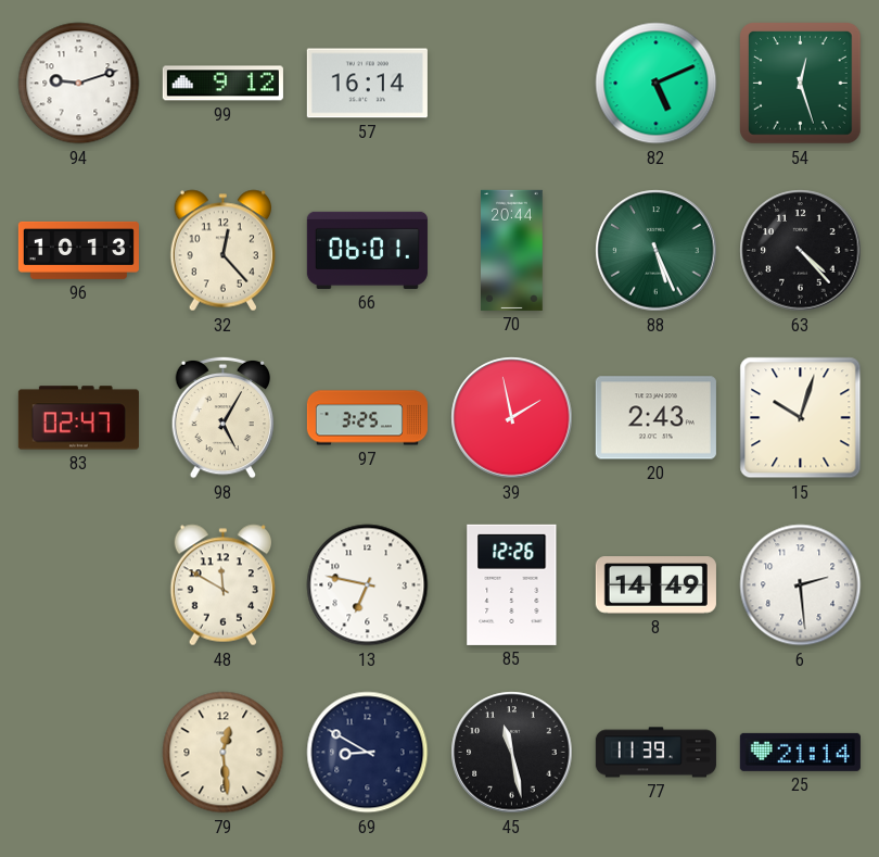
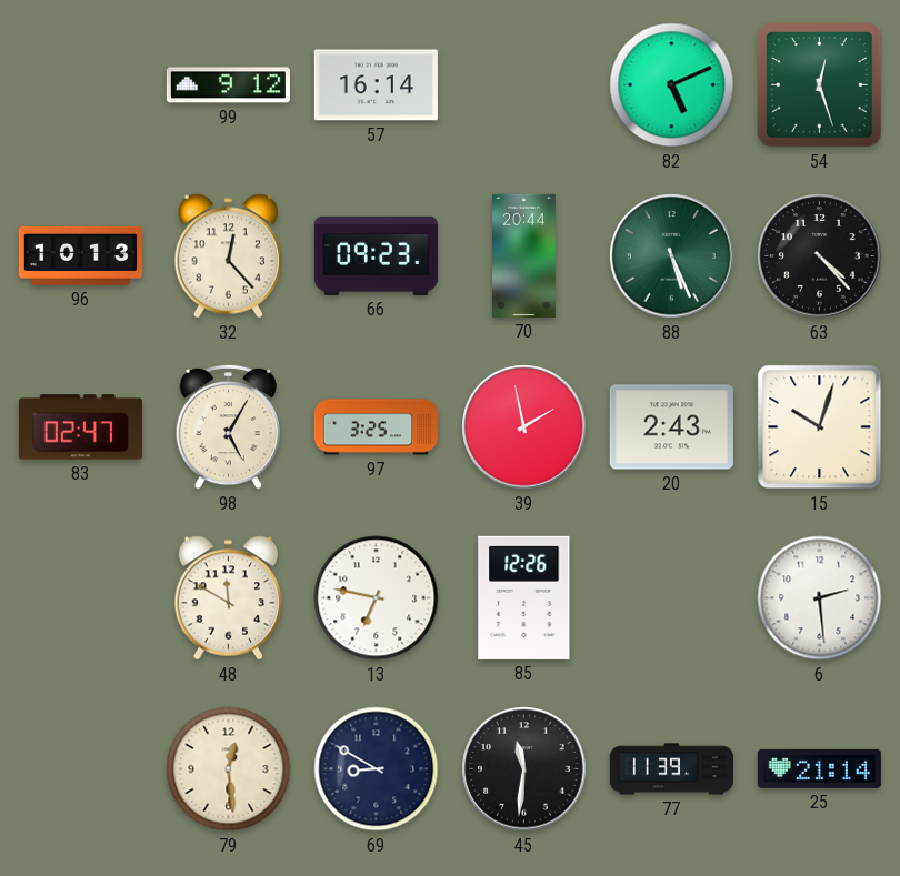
94: 9:12 -> none
66: 06:01 -> 09:23
8: 14:49 -> none
45: 11:28 -> 11:31
